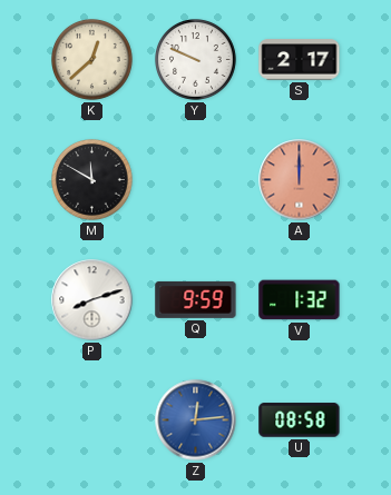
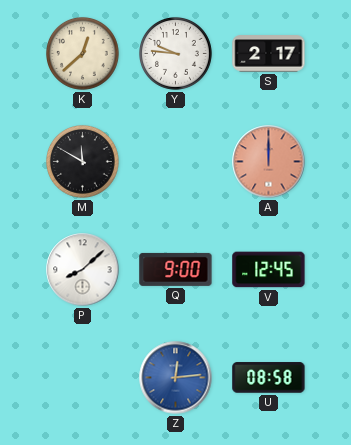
Y: 9:49 -> 9:46
P: 8:12 -> 8:08
Q: 9:59 -> 9:00
V: 1:32 -> 12:45
